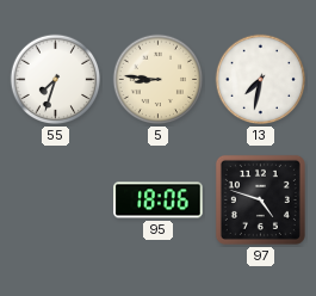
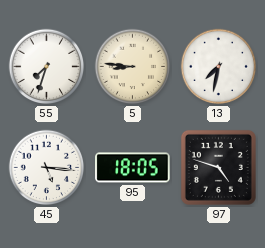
45: none -> 5:16
95: 18:06 -> 18:05
